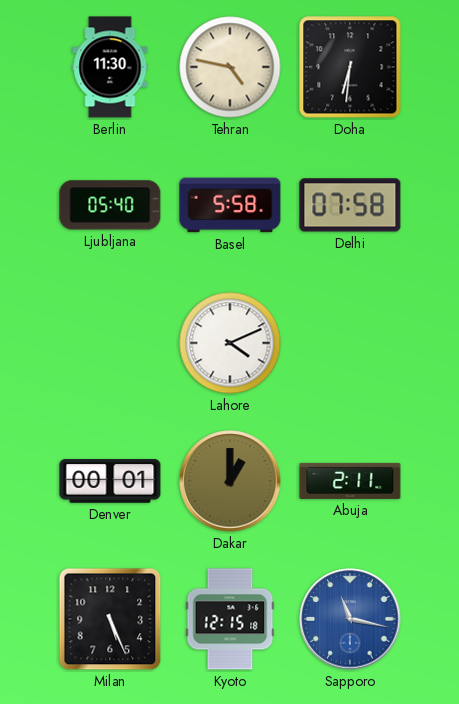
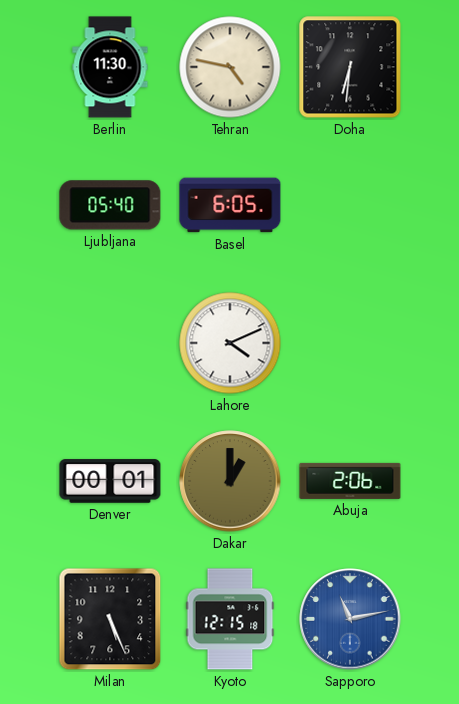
Basel: 5:58 -> 6:05
Delhi: 07:58 -> none
Abuja: 2:11 -> 2:06
Sapporo: 11:17 -> 11:13
